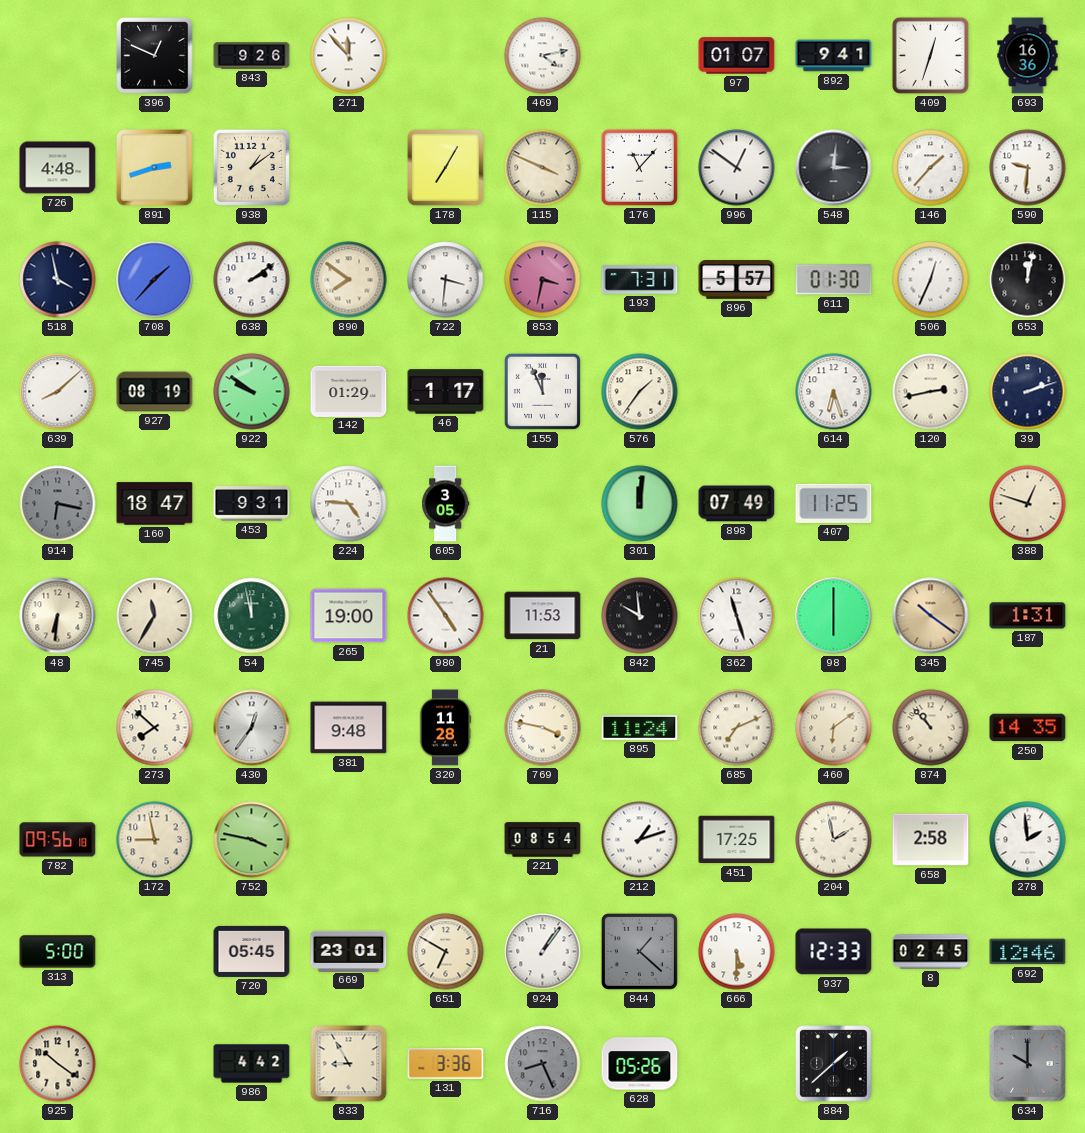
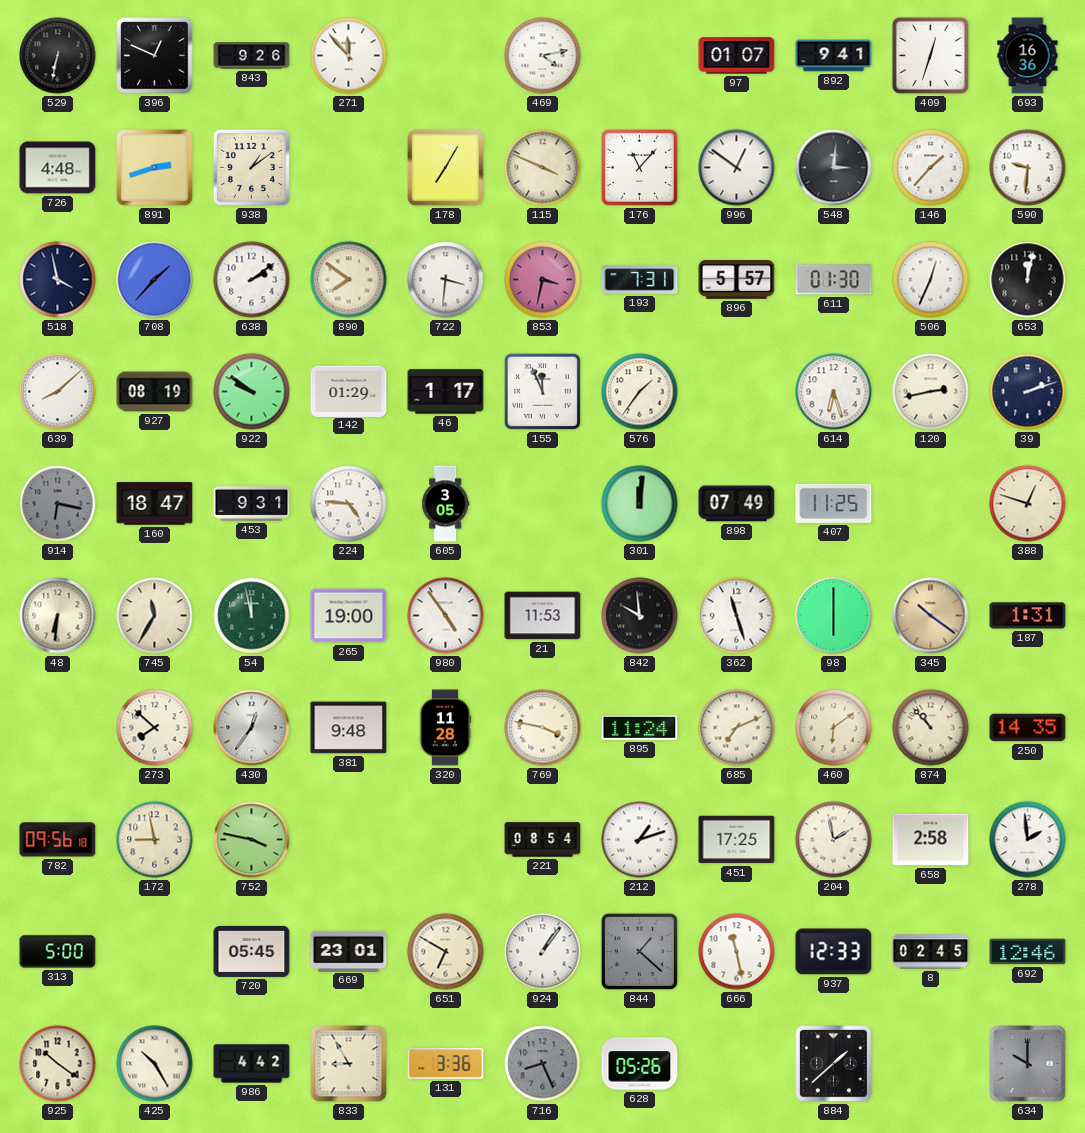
529: none -> 6:32
666: 5:30 -> 11:28
425: none -> 10:25
